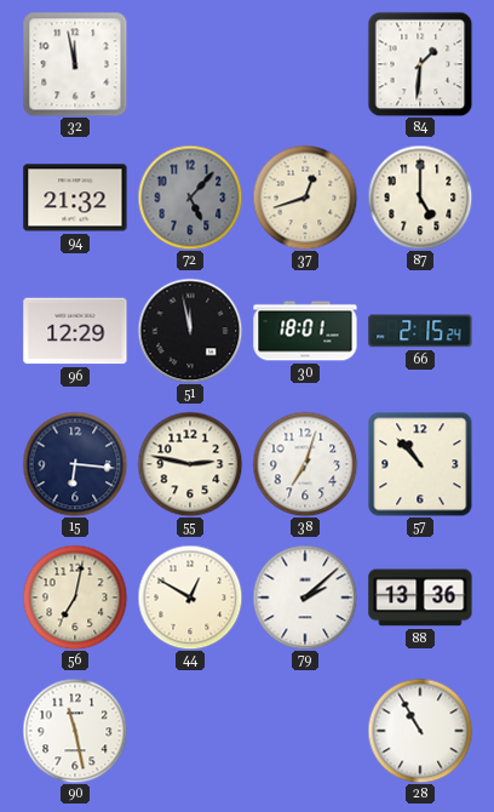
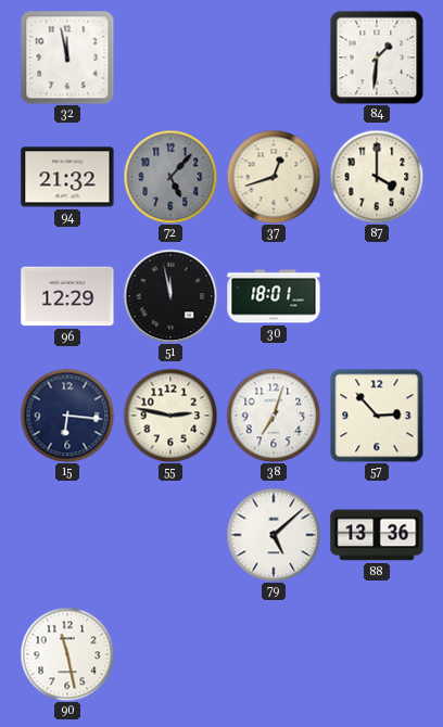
87: 5:00 -> 4:00
66: 2:15 -> none
57: 10:53 -> 2:53
56: 7:02 -> none
44: 12:50 -> none
79: 2:08 -> 5:08
28: 10:55 -> none
